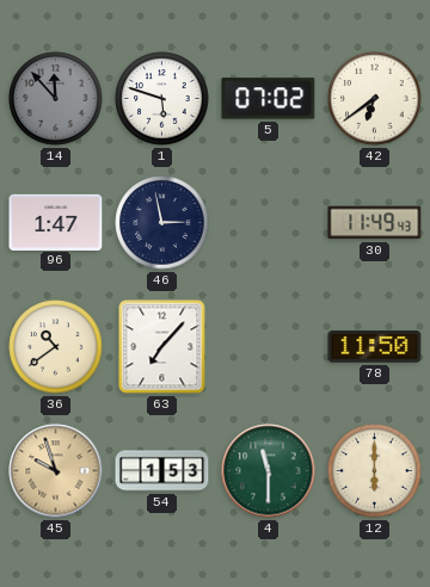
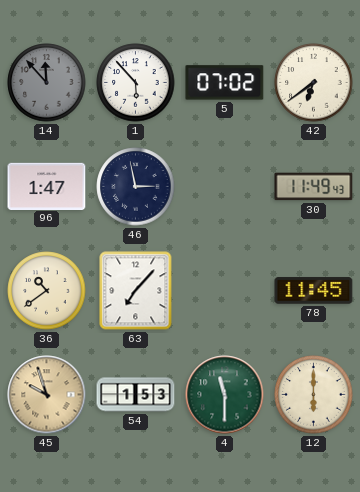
1: 5:48 -> 5:53
78: 11:50 -> 11:45
